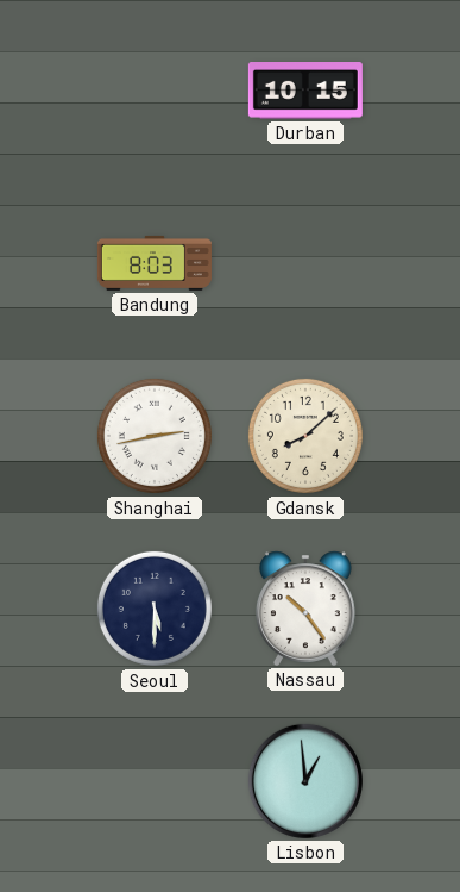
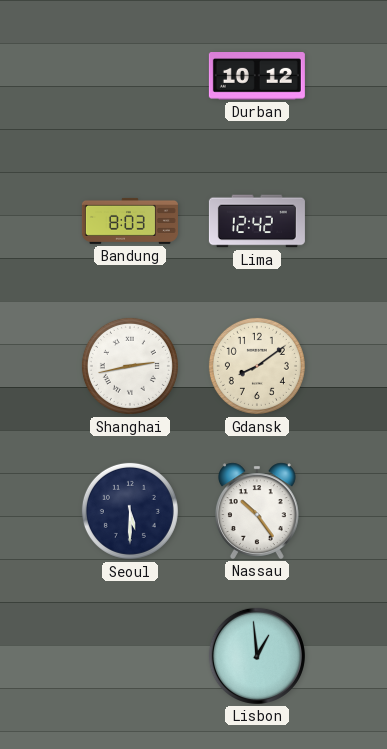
Durban: 10:15 -> 10:12
Lima: none -> 12:42
Gdansk: 8:08 -> 8:09
